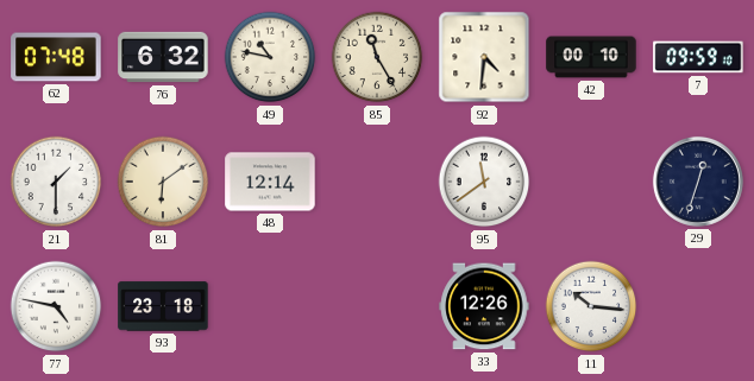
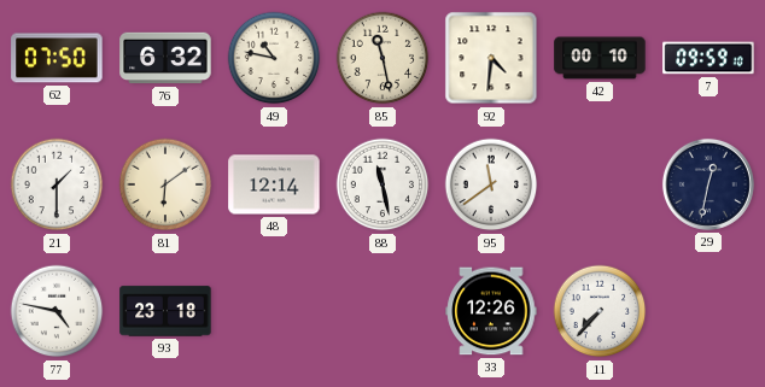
62: 07:48 -> 07:50
85: 11:25 -> 11:28
88: none -> 11:28
29: 12:33 -> 12:32
11: 10:16 -> 7:37
